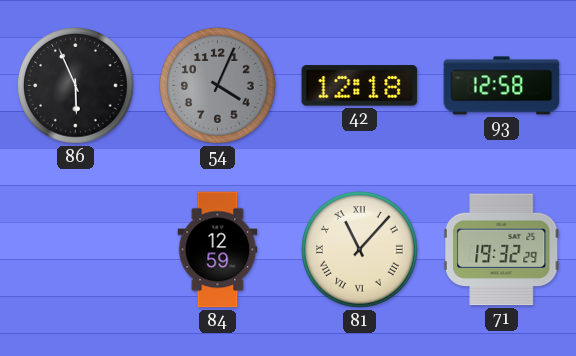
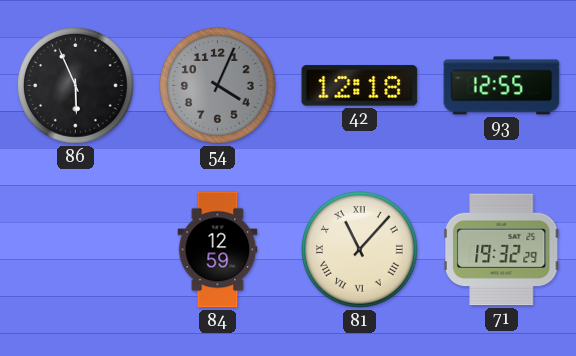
93: 12:58 -> 12:55
